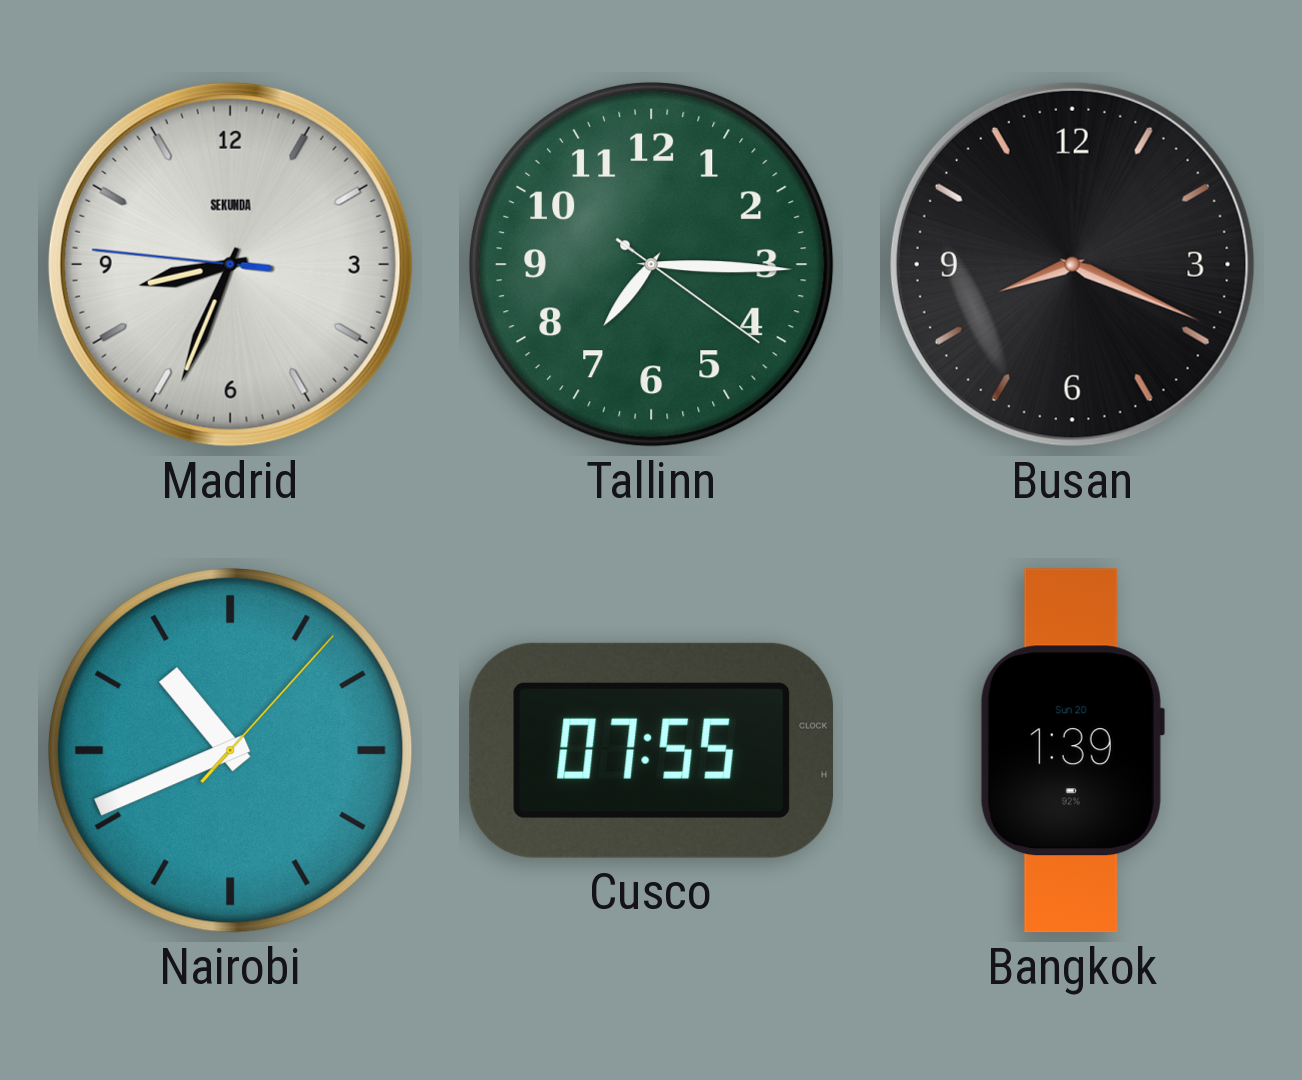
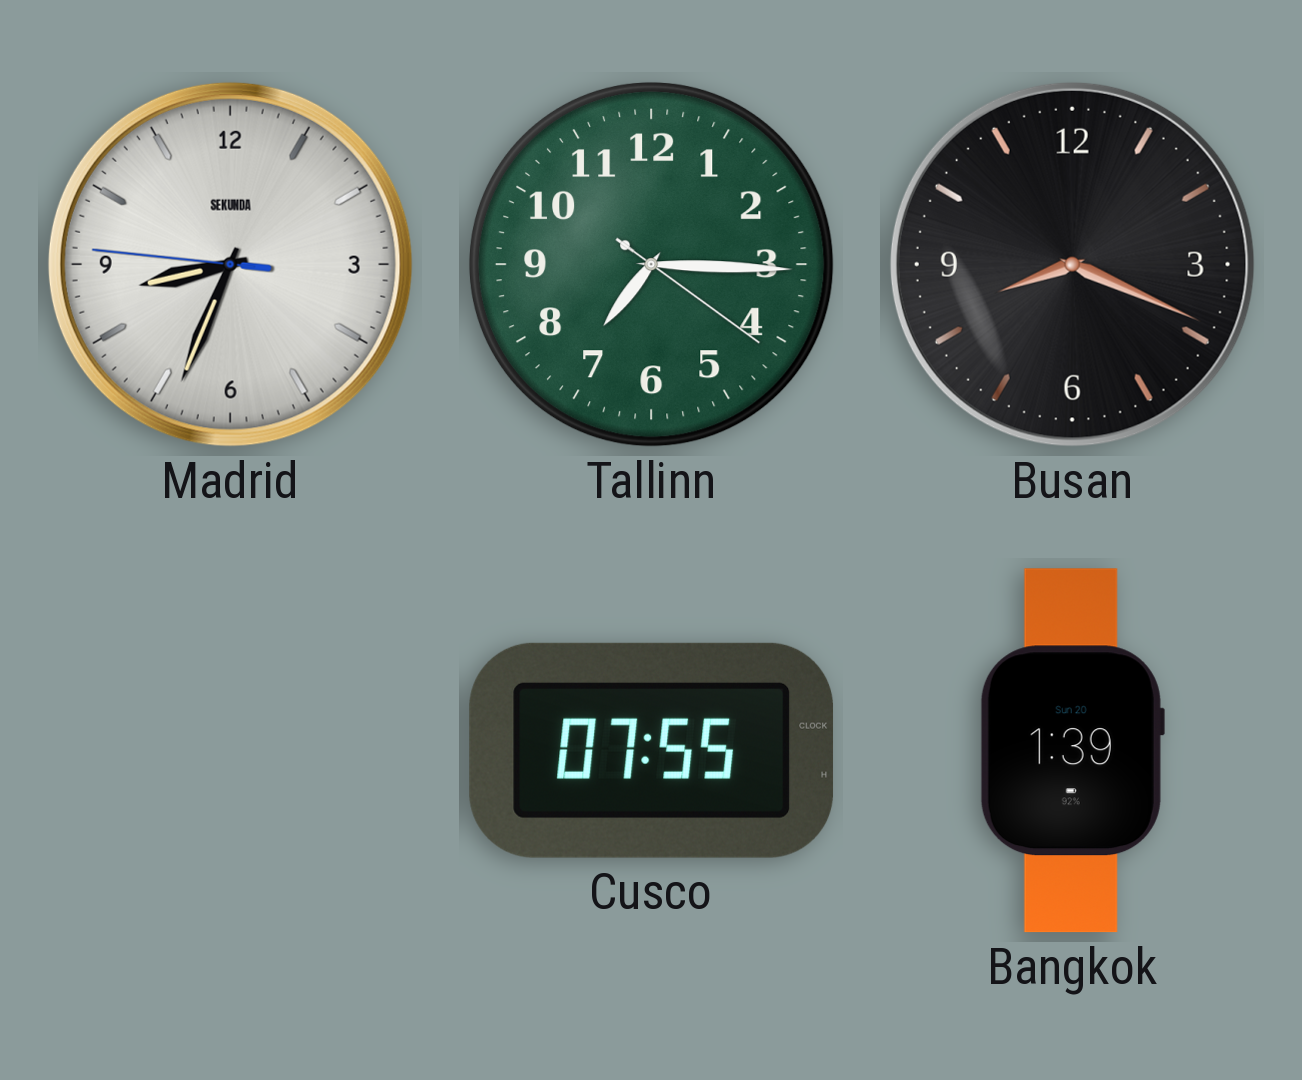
Nairobi: 10:41 -> none
